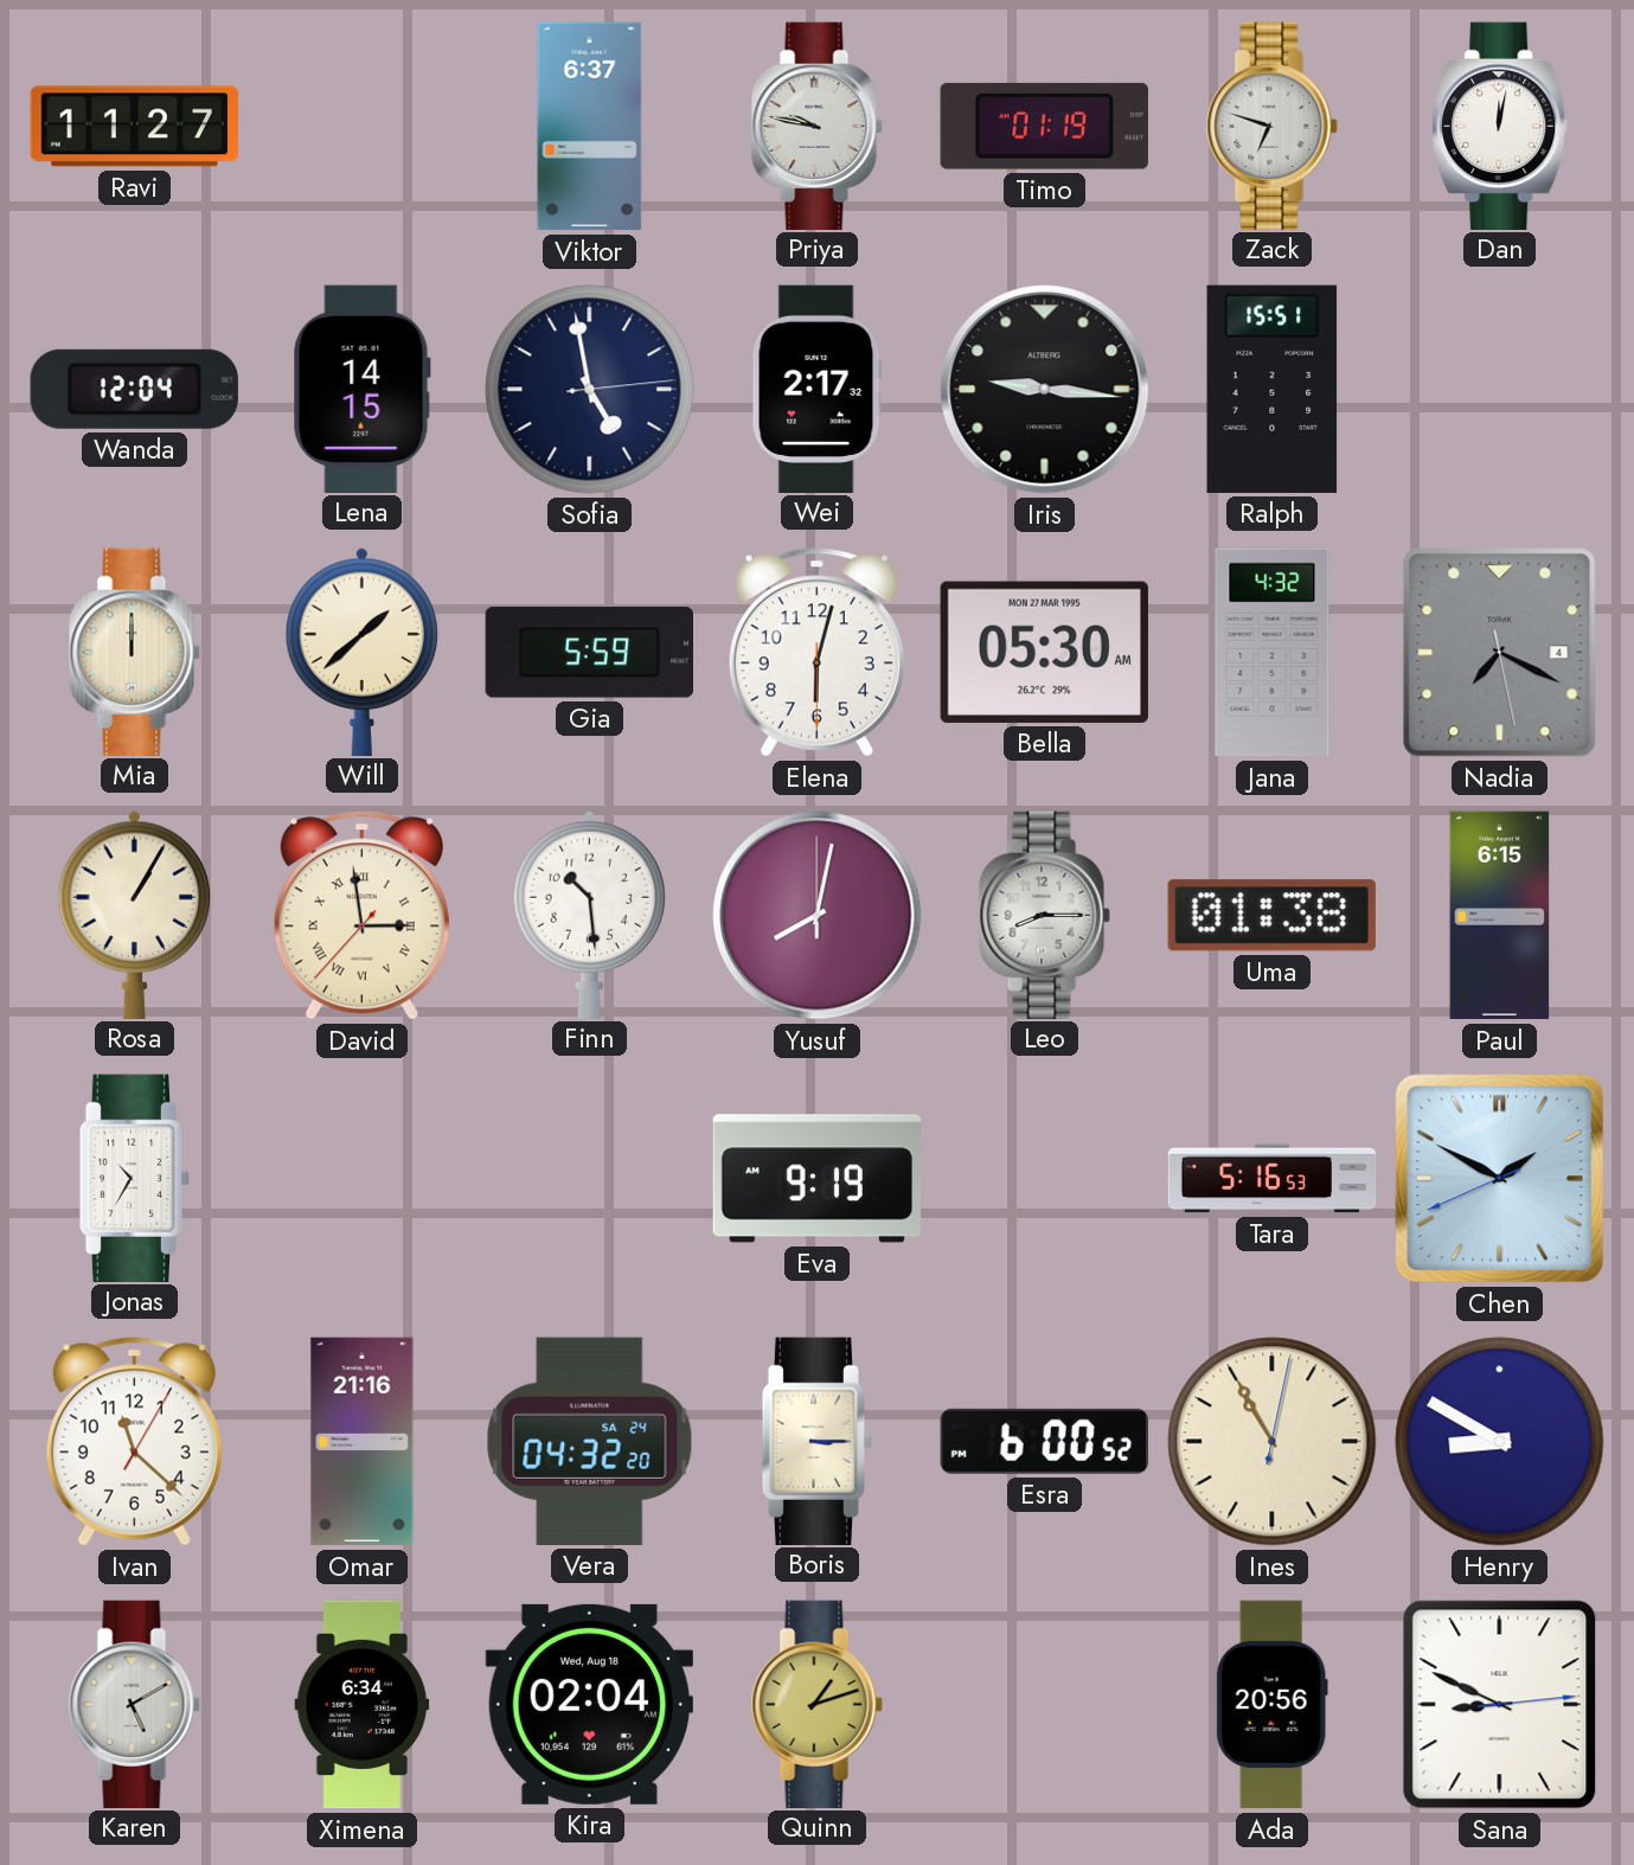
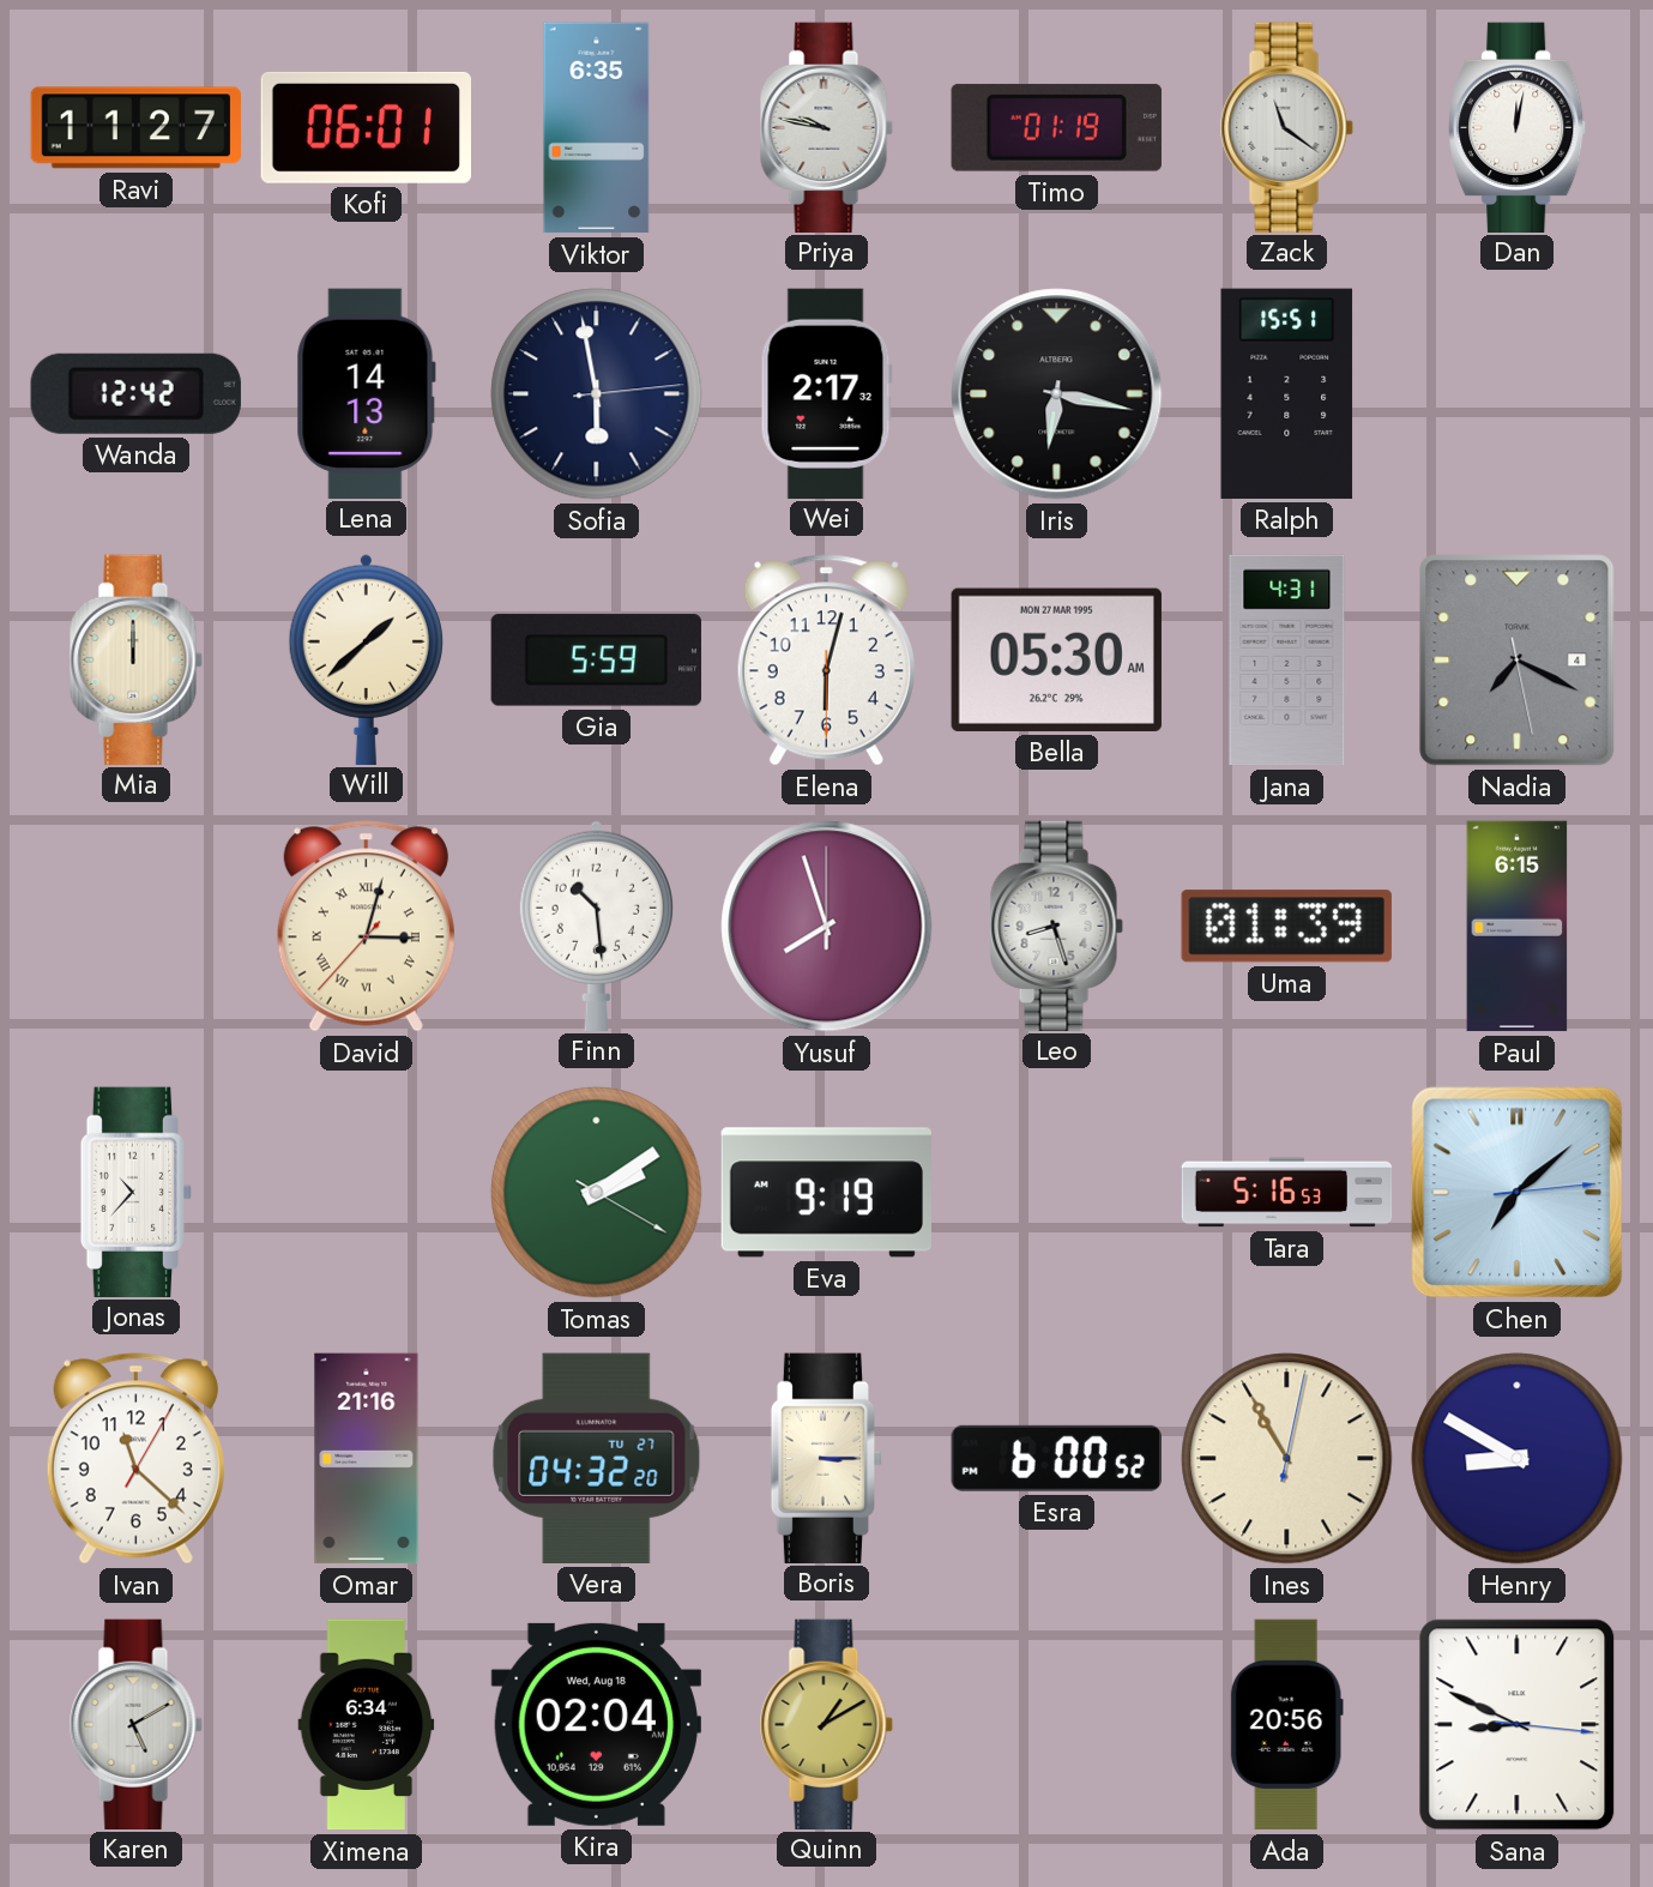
Kofi: none -> 06:01
Viktor: 6:37 -> 6:35
Zack: 6:48 -> 11:21
Wanda: 12:04 -> 12:42
Lena: 14:15 -> 14:13
Sofia: 4:58 -> 5:58
Iris: 9:16 -> 6:17
Jana: 4:32 -> 4:31
Rosa: 1:05 -> none
David: 2:58 -> 3:02
Yusuf: 8:02 -> 7:57
Leo: 8:15 -> 8:27
Uma: 01:38 -> 01:39
Jonas: 10:35 -> 10:37
Tomas: none -> 2:09
Chen: 1:49 -> 7:08
Vera date: SA 24 -> TU 27
Quinn: 1:12 -> 1:10
Sana: 8:49:14 -> 8:49:16
